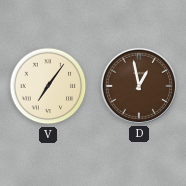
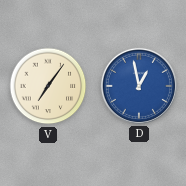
D dial: brown -> blue
